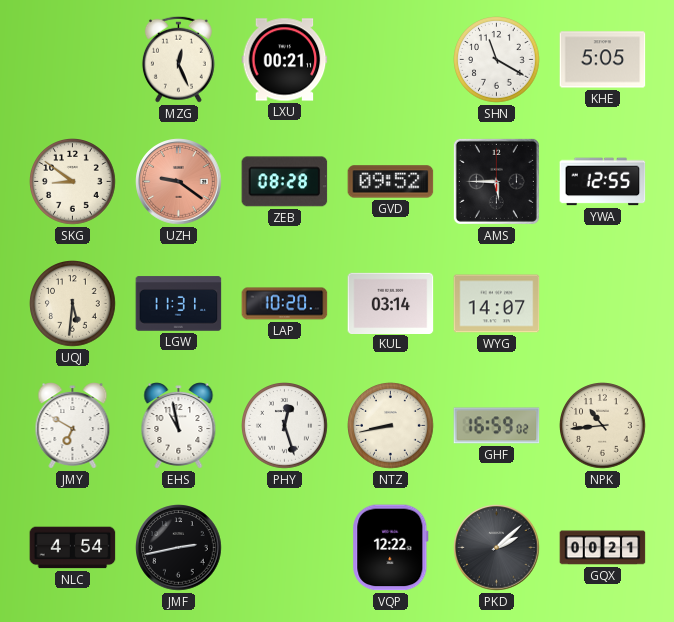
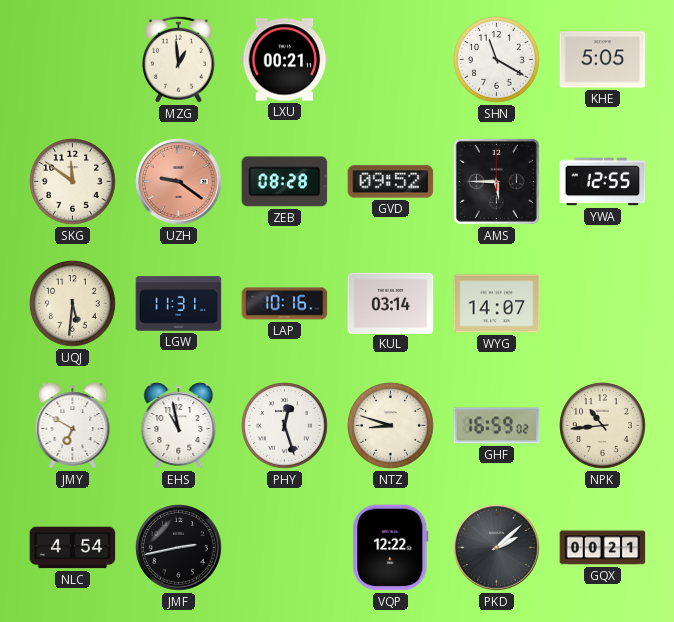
MZG: 12:26 -> 12:59
SKG: 8:51 -> 11:51
LAP: 10:20 -> 10:16
NTZ: 8:43 -> 8:48
